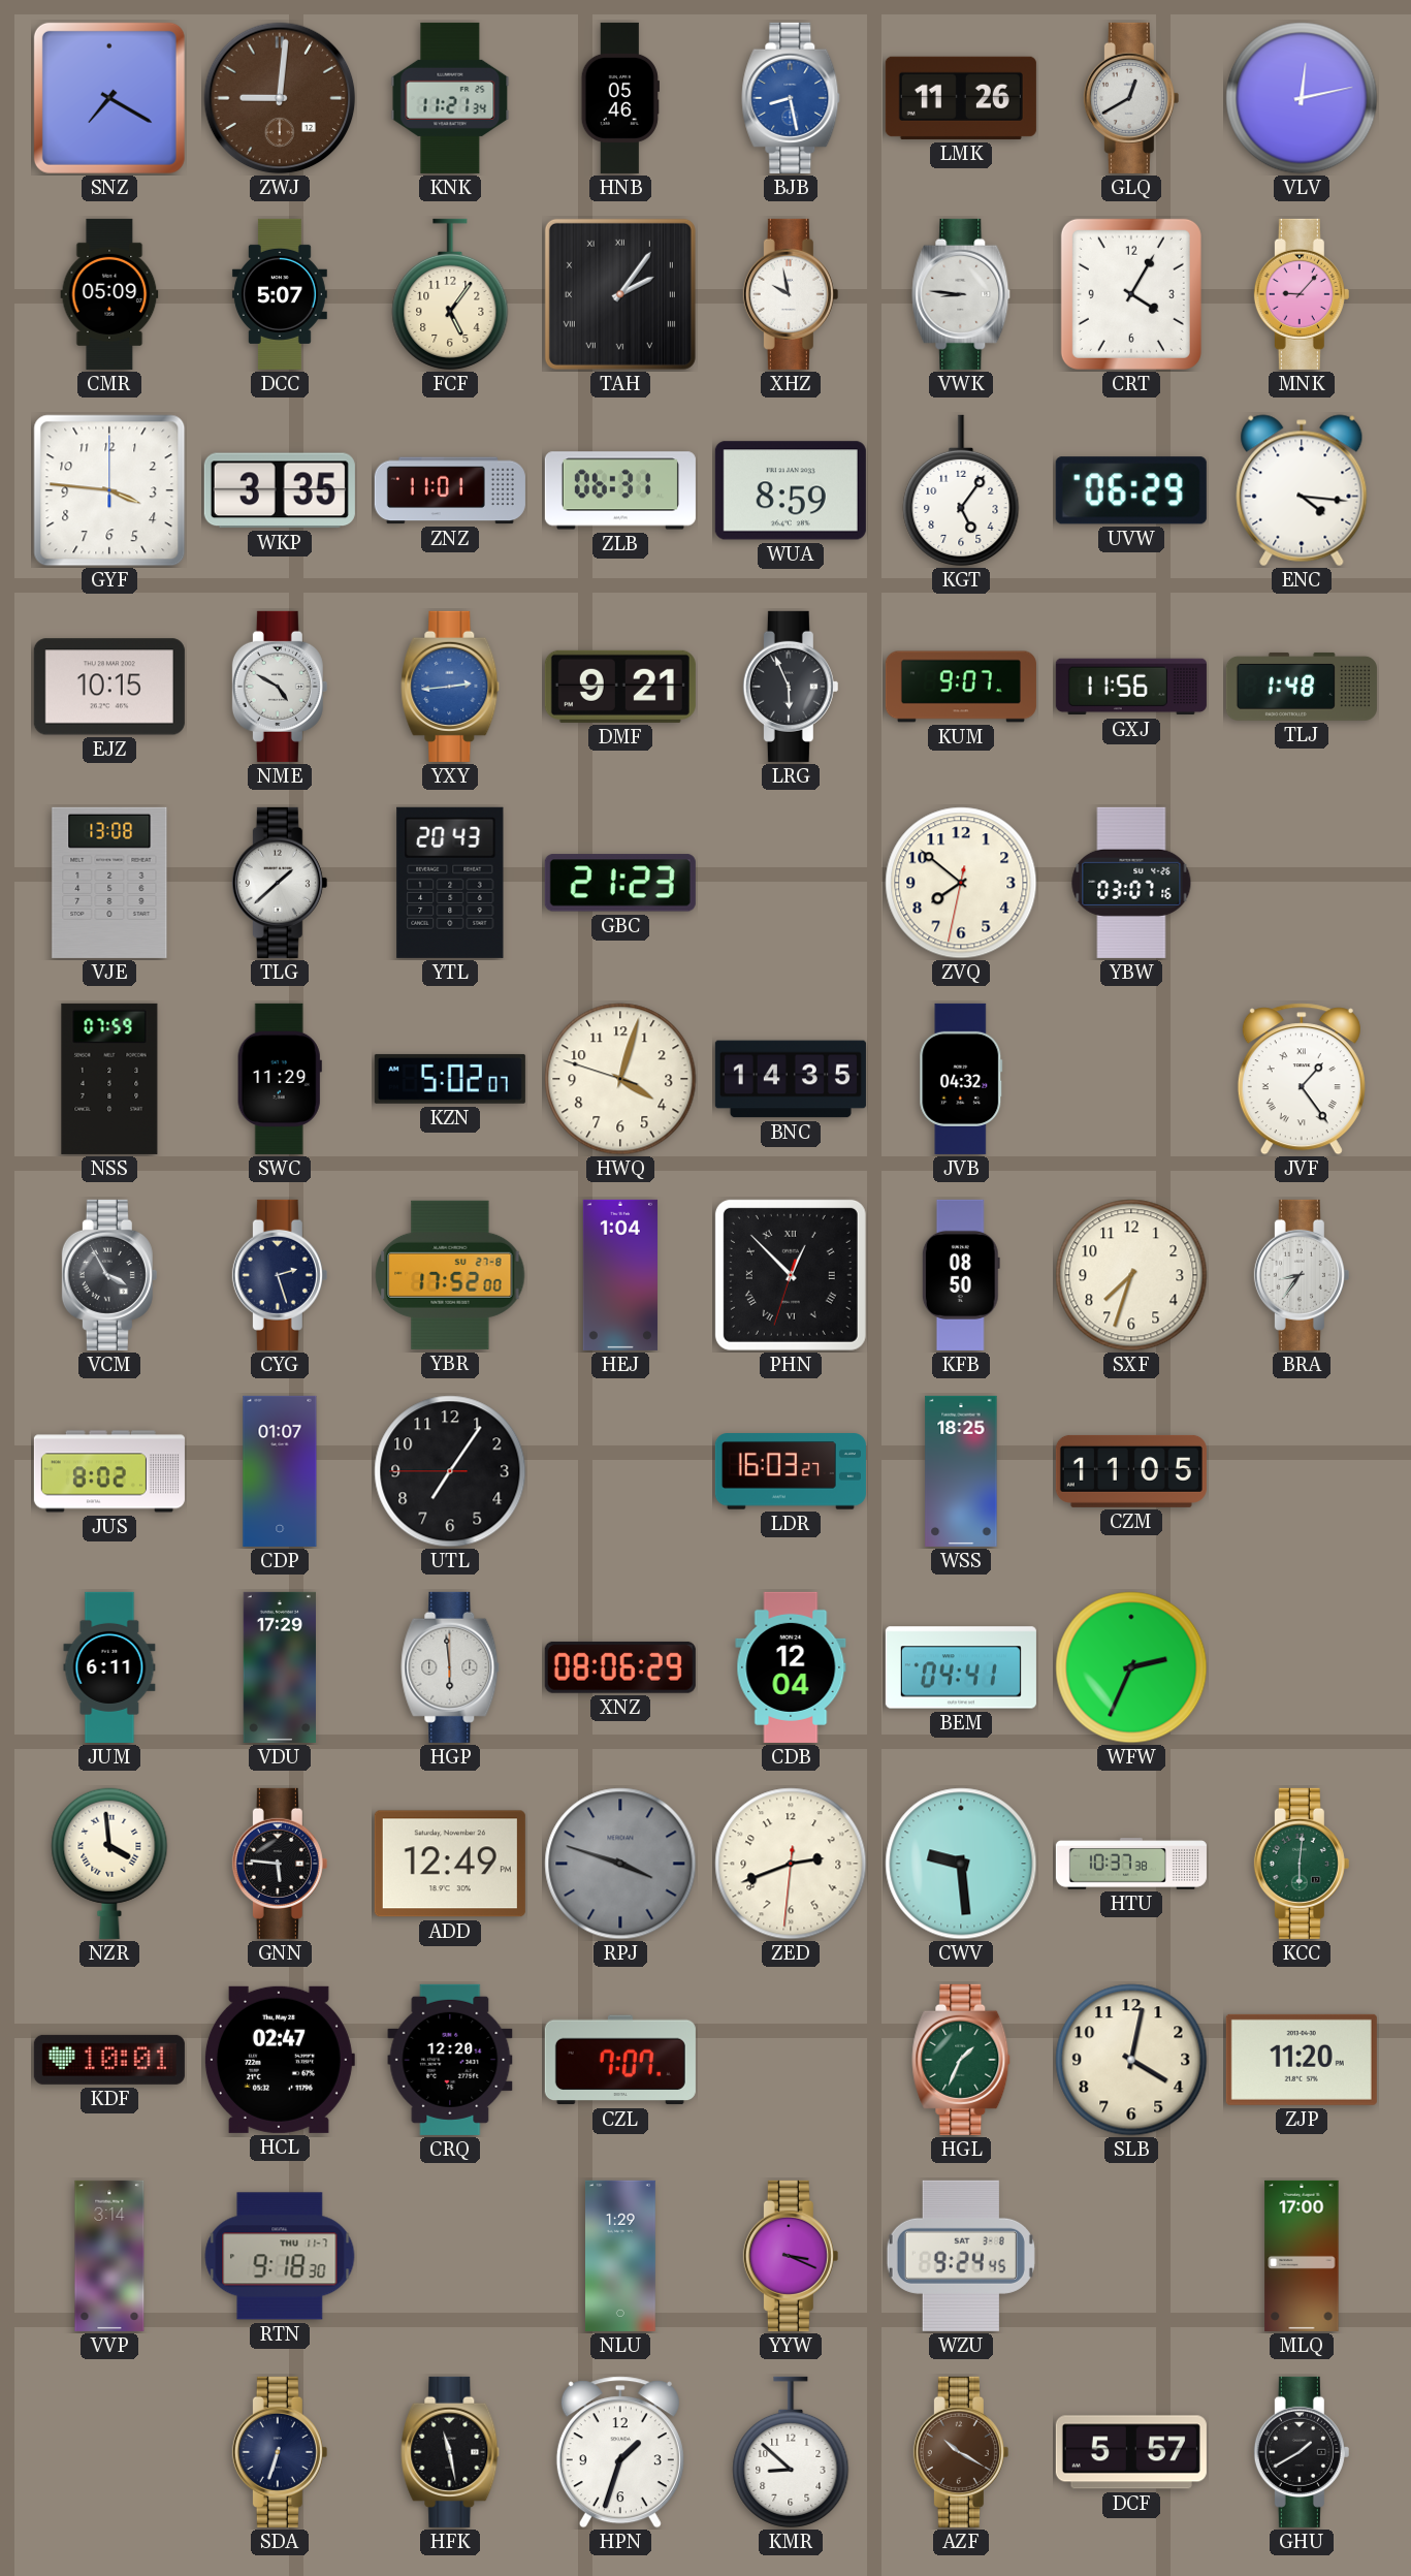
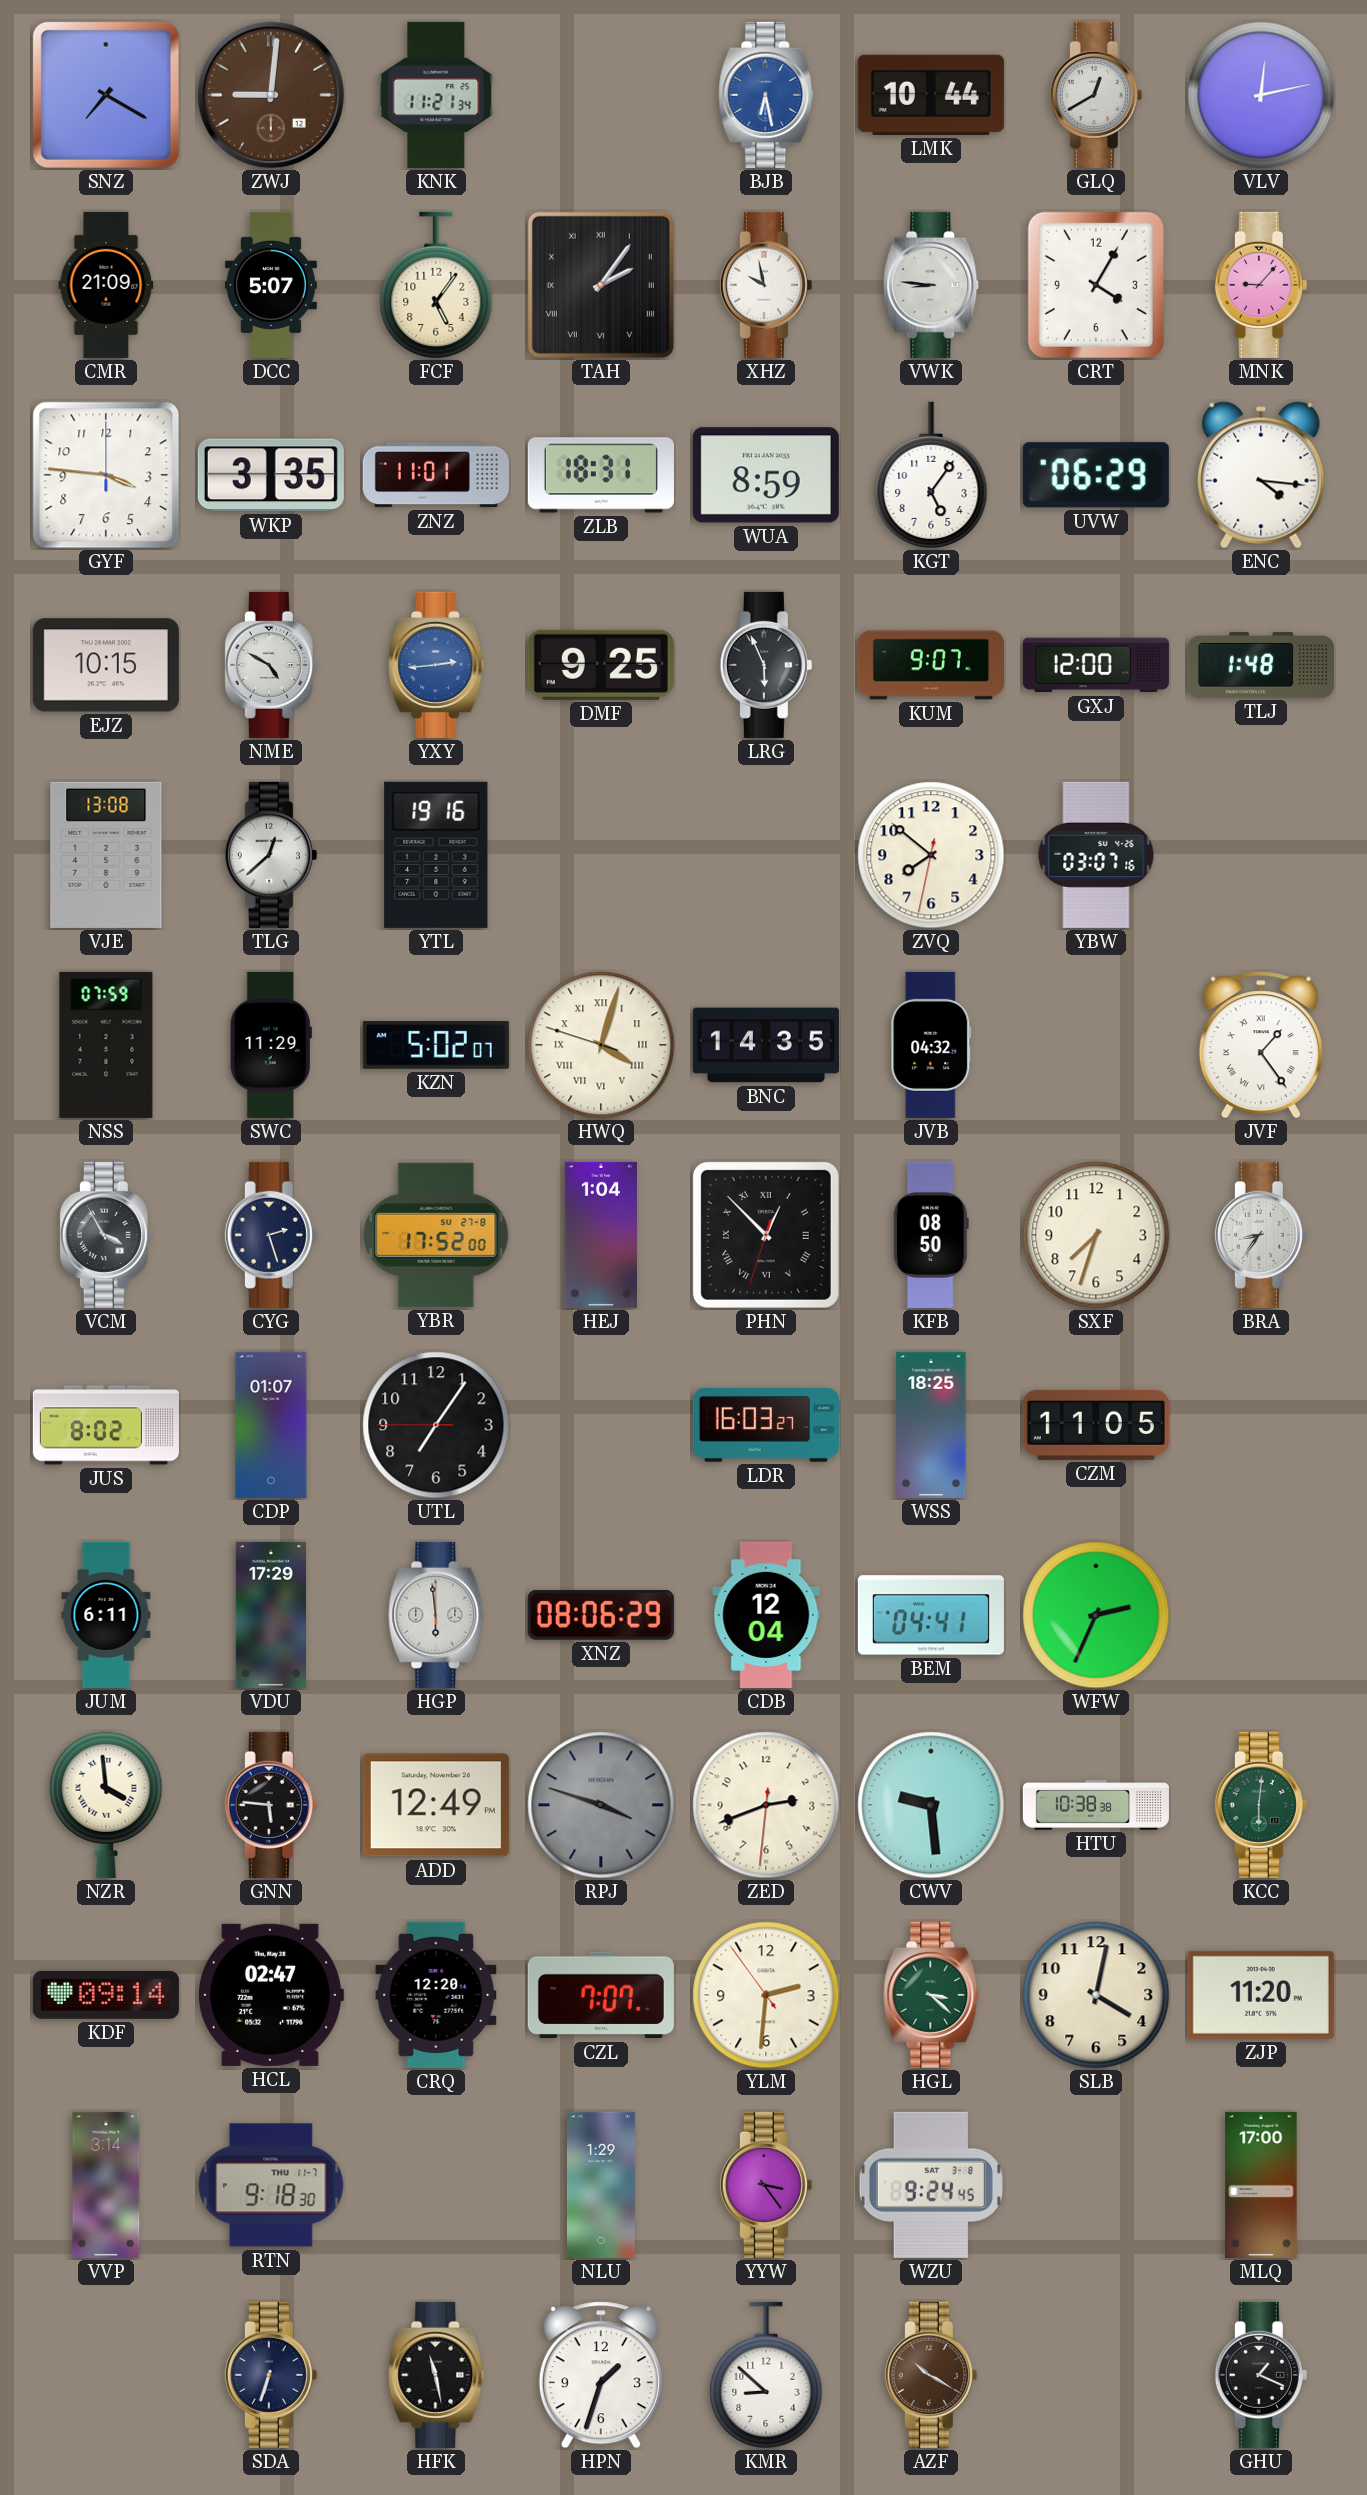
HNB: 05:46 -> none
BJB: 8:28 -> 6:28
LMK: 11:26 -> 10:44
CMR: 05:09 -> 21:09
ZLB: 06:31 -> 18:31
DMF: 9:21 -> 9:25
GXJ: 11:56 -> 12:00
TLG: 1:38 -> 12:38
YTL: 20:43 -> 19:16
GBC: 21:23 -> none
HWQ numerals: Arabic -> Roman
HTU: 10:37 -> 10:38
KDF: 10:01 -> 09:14
YLM: none -> 2:30
HGL: 1:34 -> 3:22
YYW: 3:19 -> 3:24
DCF: 5:57 -> none
GHU: 1:40 -> 1:19
